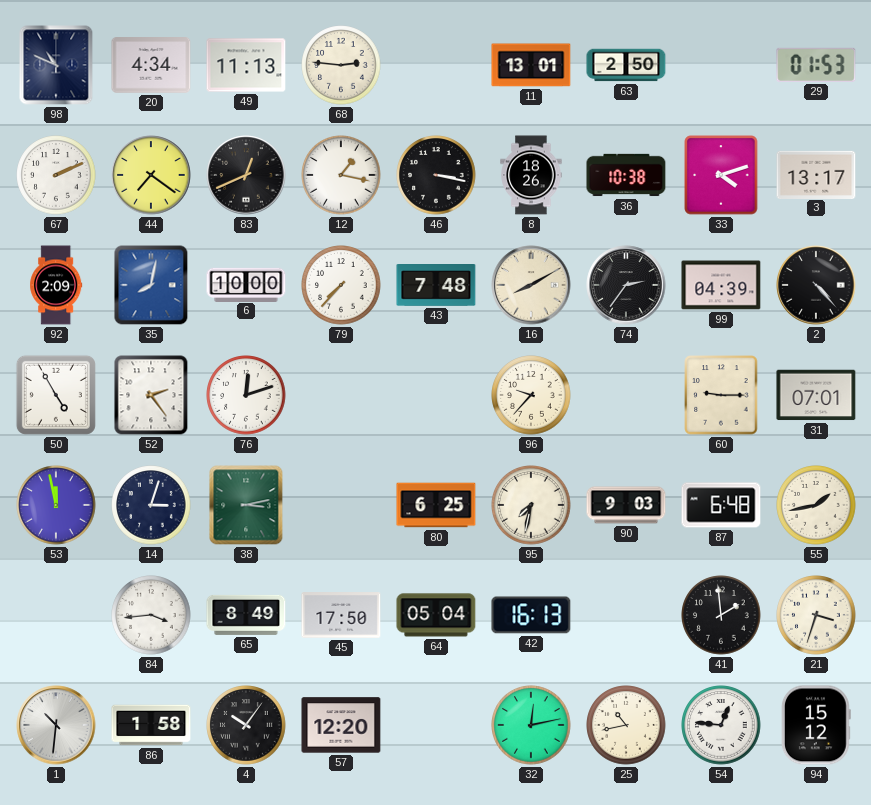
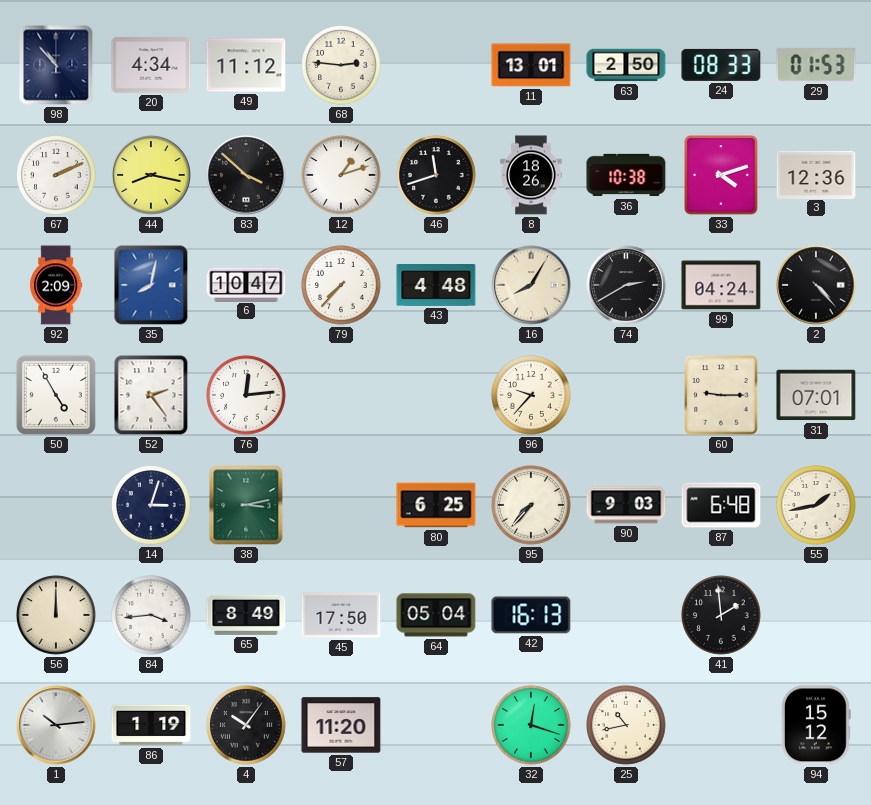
98: 10:49 -> 10:53
49: 11:13 -> 11:12
24: none -> 08:33
44: 7:21 -> 8:17
83: 12:41 -> 3:52
12: 1:17 -> 1:12
46: 3:17 -> 11:42
3: 13:17 -> 12:36
6: 10:00 -> 10:47
43: 7:48 -> 4:48
16: 8:10 -> 8:05
74: 2:36 -> 2:40
99: 04:39 -> 04:24
76: 12:12 -> 12:14
53: 11:58 -> none
95: 7:32 -> 7:37
56: none -> 12:00
21: 3:33 -> none
1: 10:31 -> 10:14
86: 1:58 -> 1:19
57: 12:20 -> 11:20
32: 12:13 -> 12:18
54: 12:46 -> none
